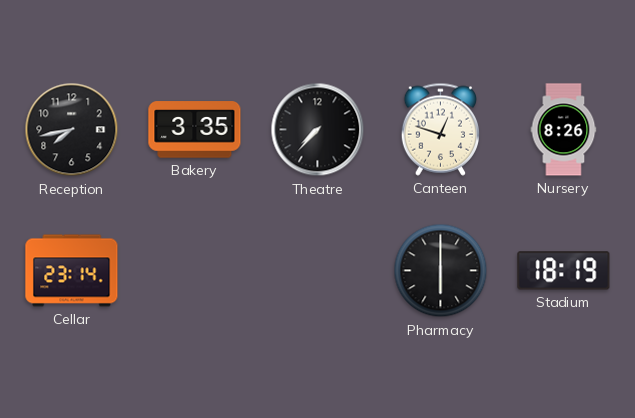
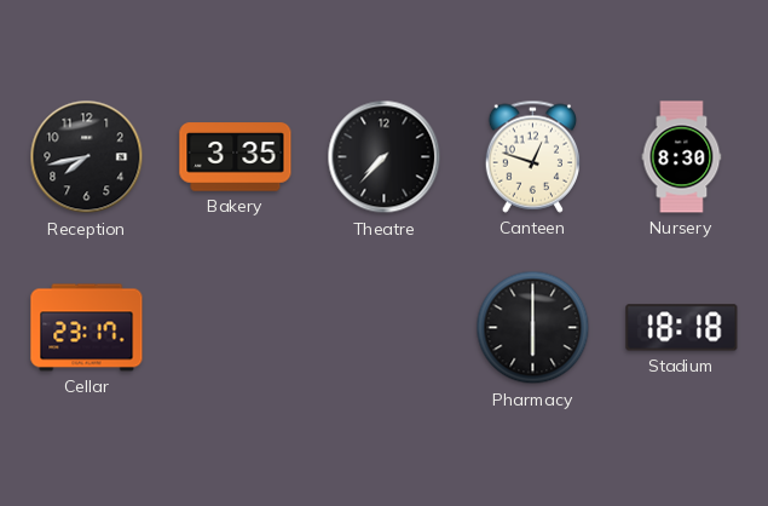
Nursery: 8:26 -> 8:30
Cellar: 23:14 -> 23:17
Stadium: 18:19 -> 18:18
